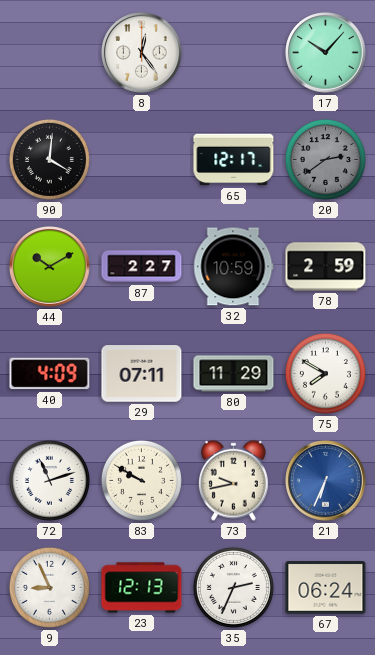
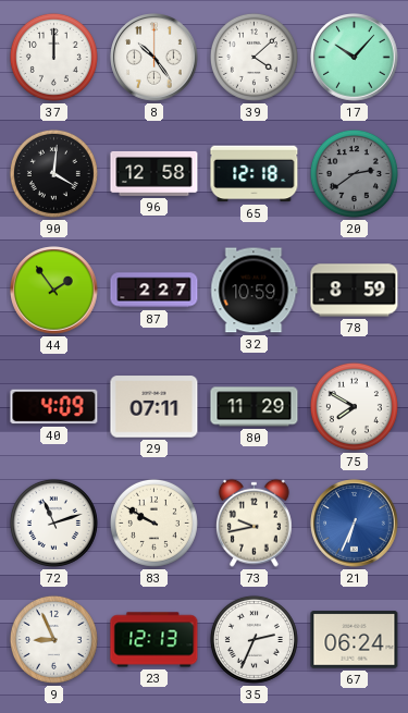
37: none -> 12:00
8: 12:24 -> 10:24
39: none -> 4:08
96: none -> 12:58
65: 12:17 -> 12:18
44: 10:10 -> 1:54
78: 2:59 -> 8:59
